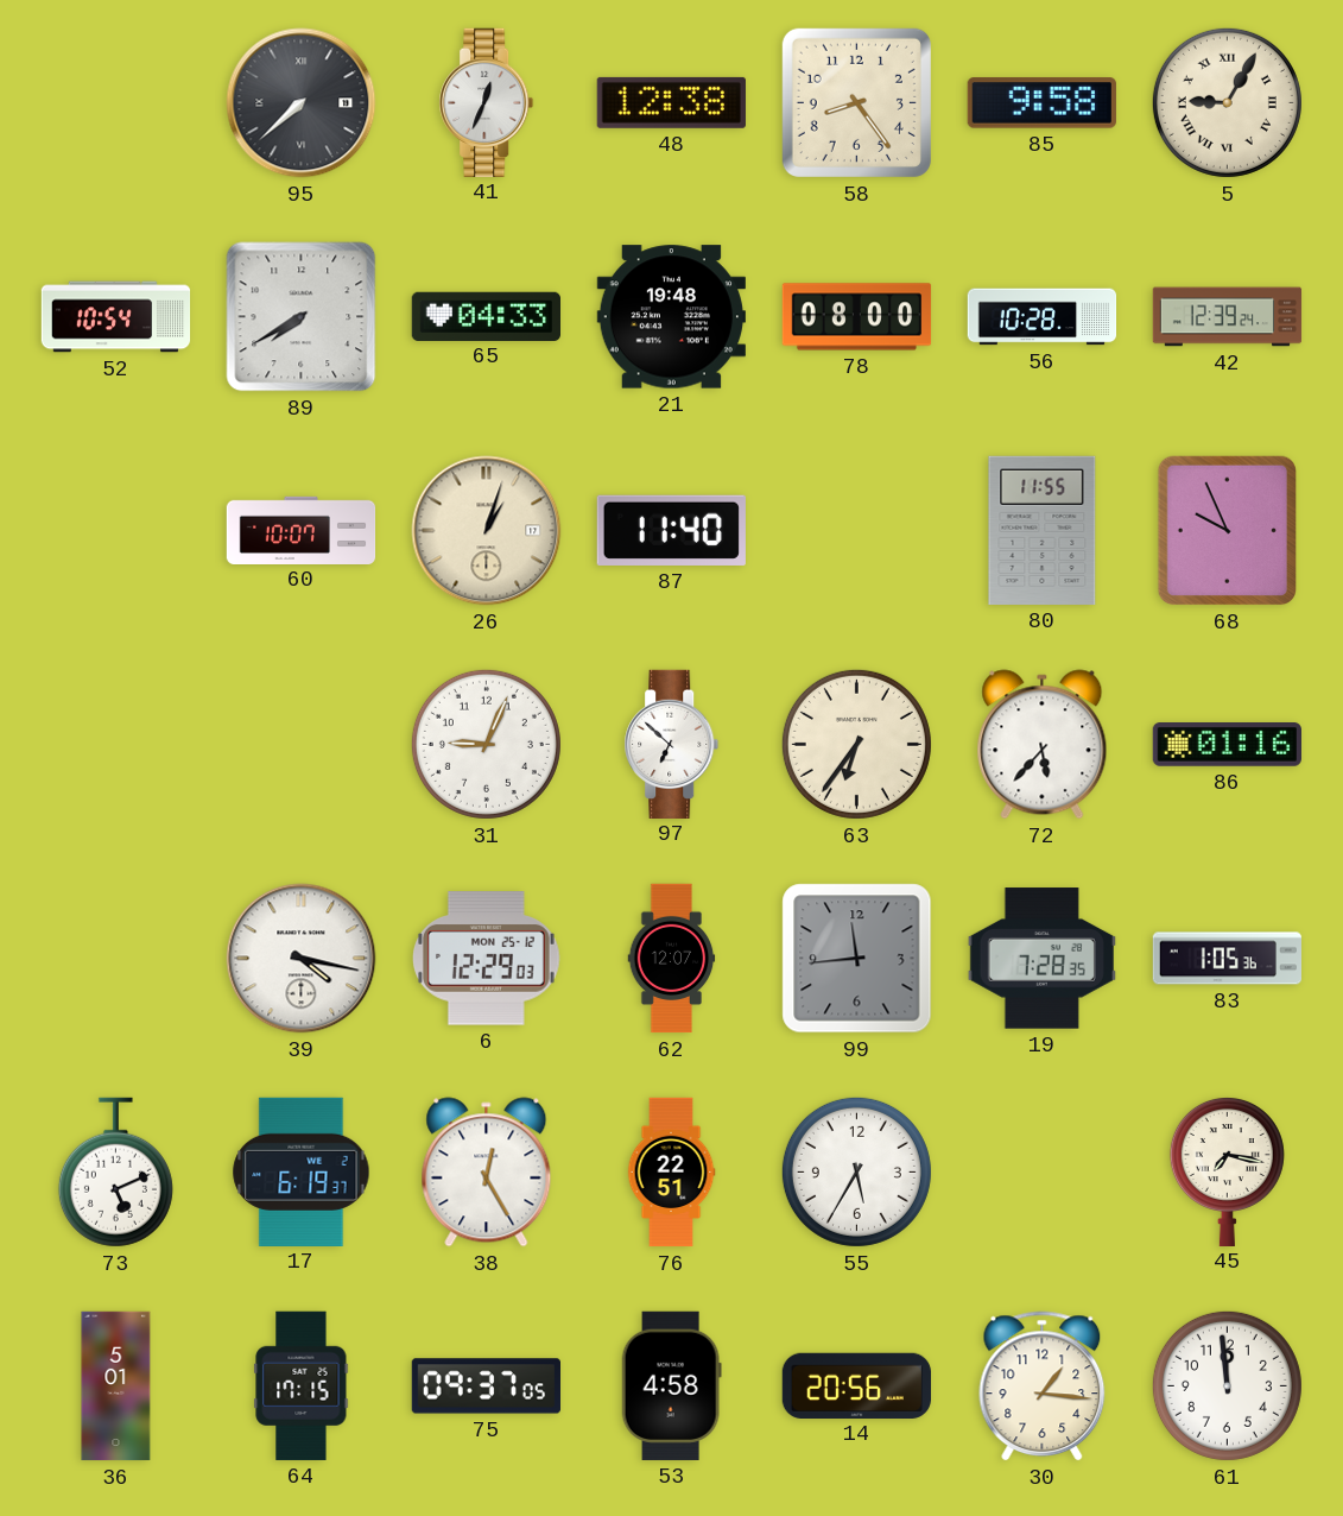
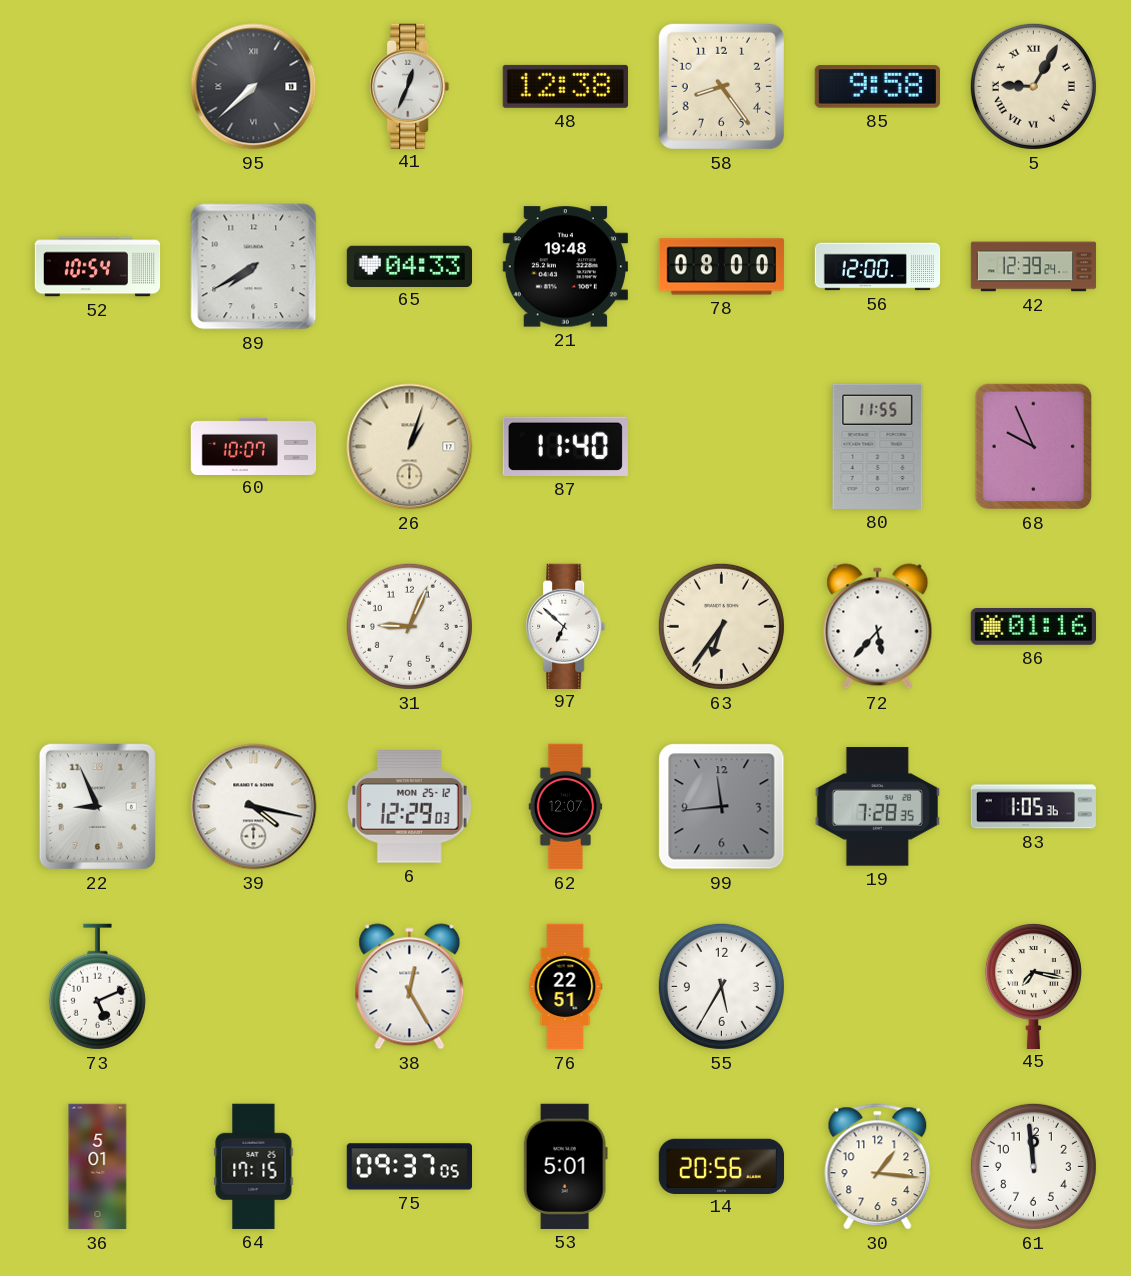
56: 10:28 -> 12:00
22: none -> 8:56
17: 6:19 -> none
53: 4:58 -> 5:01
